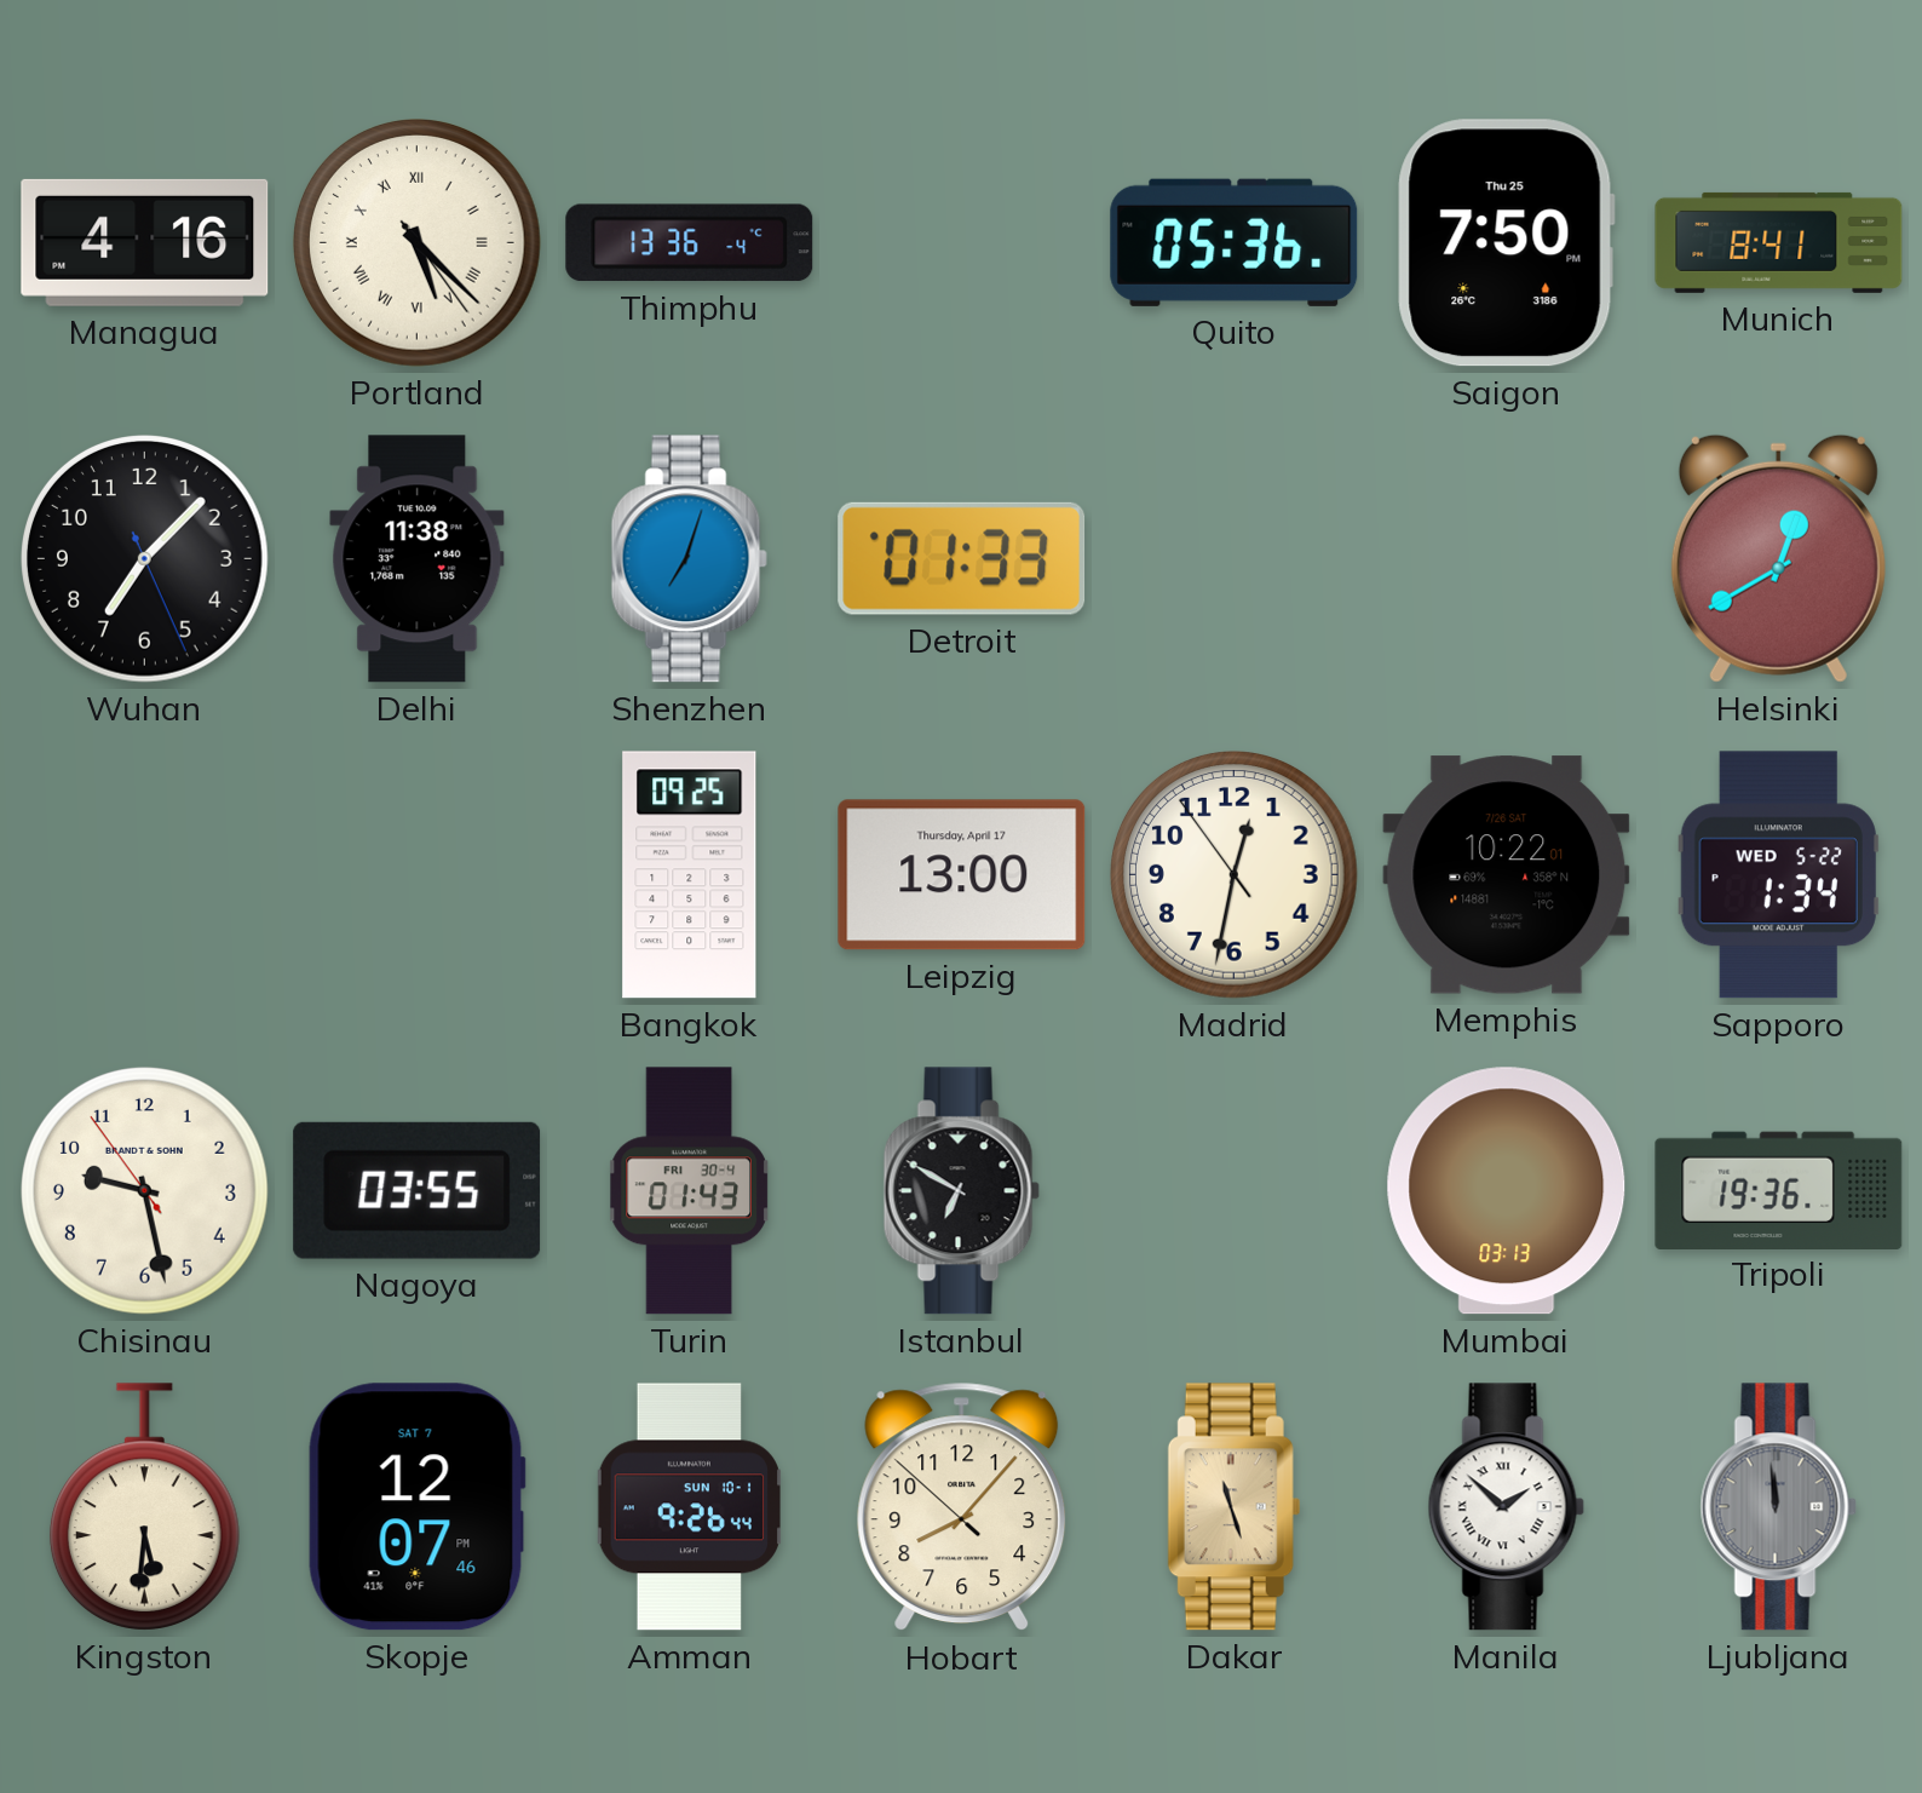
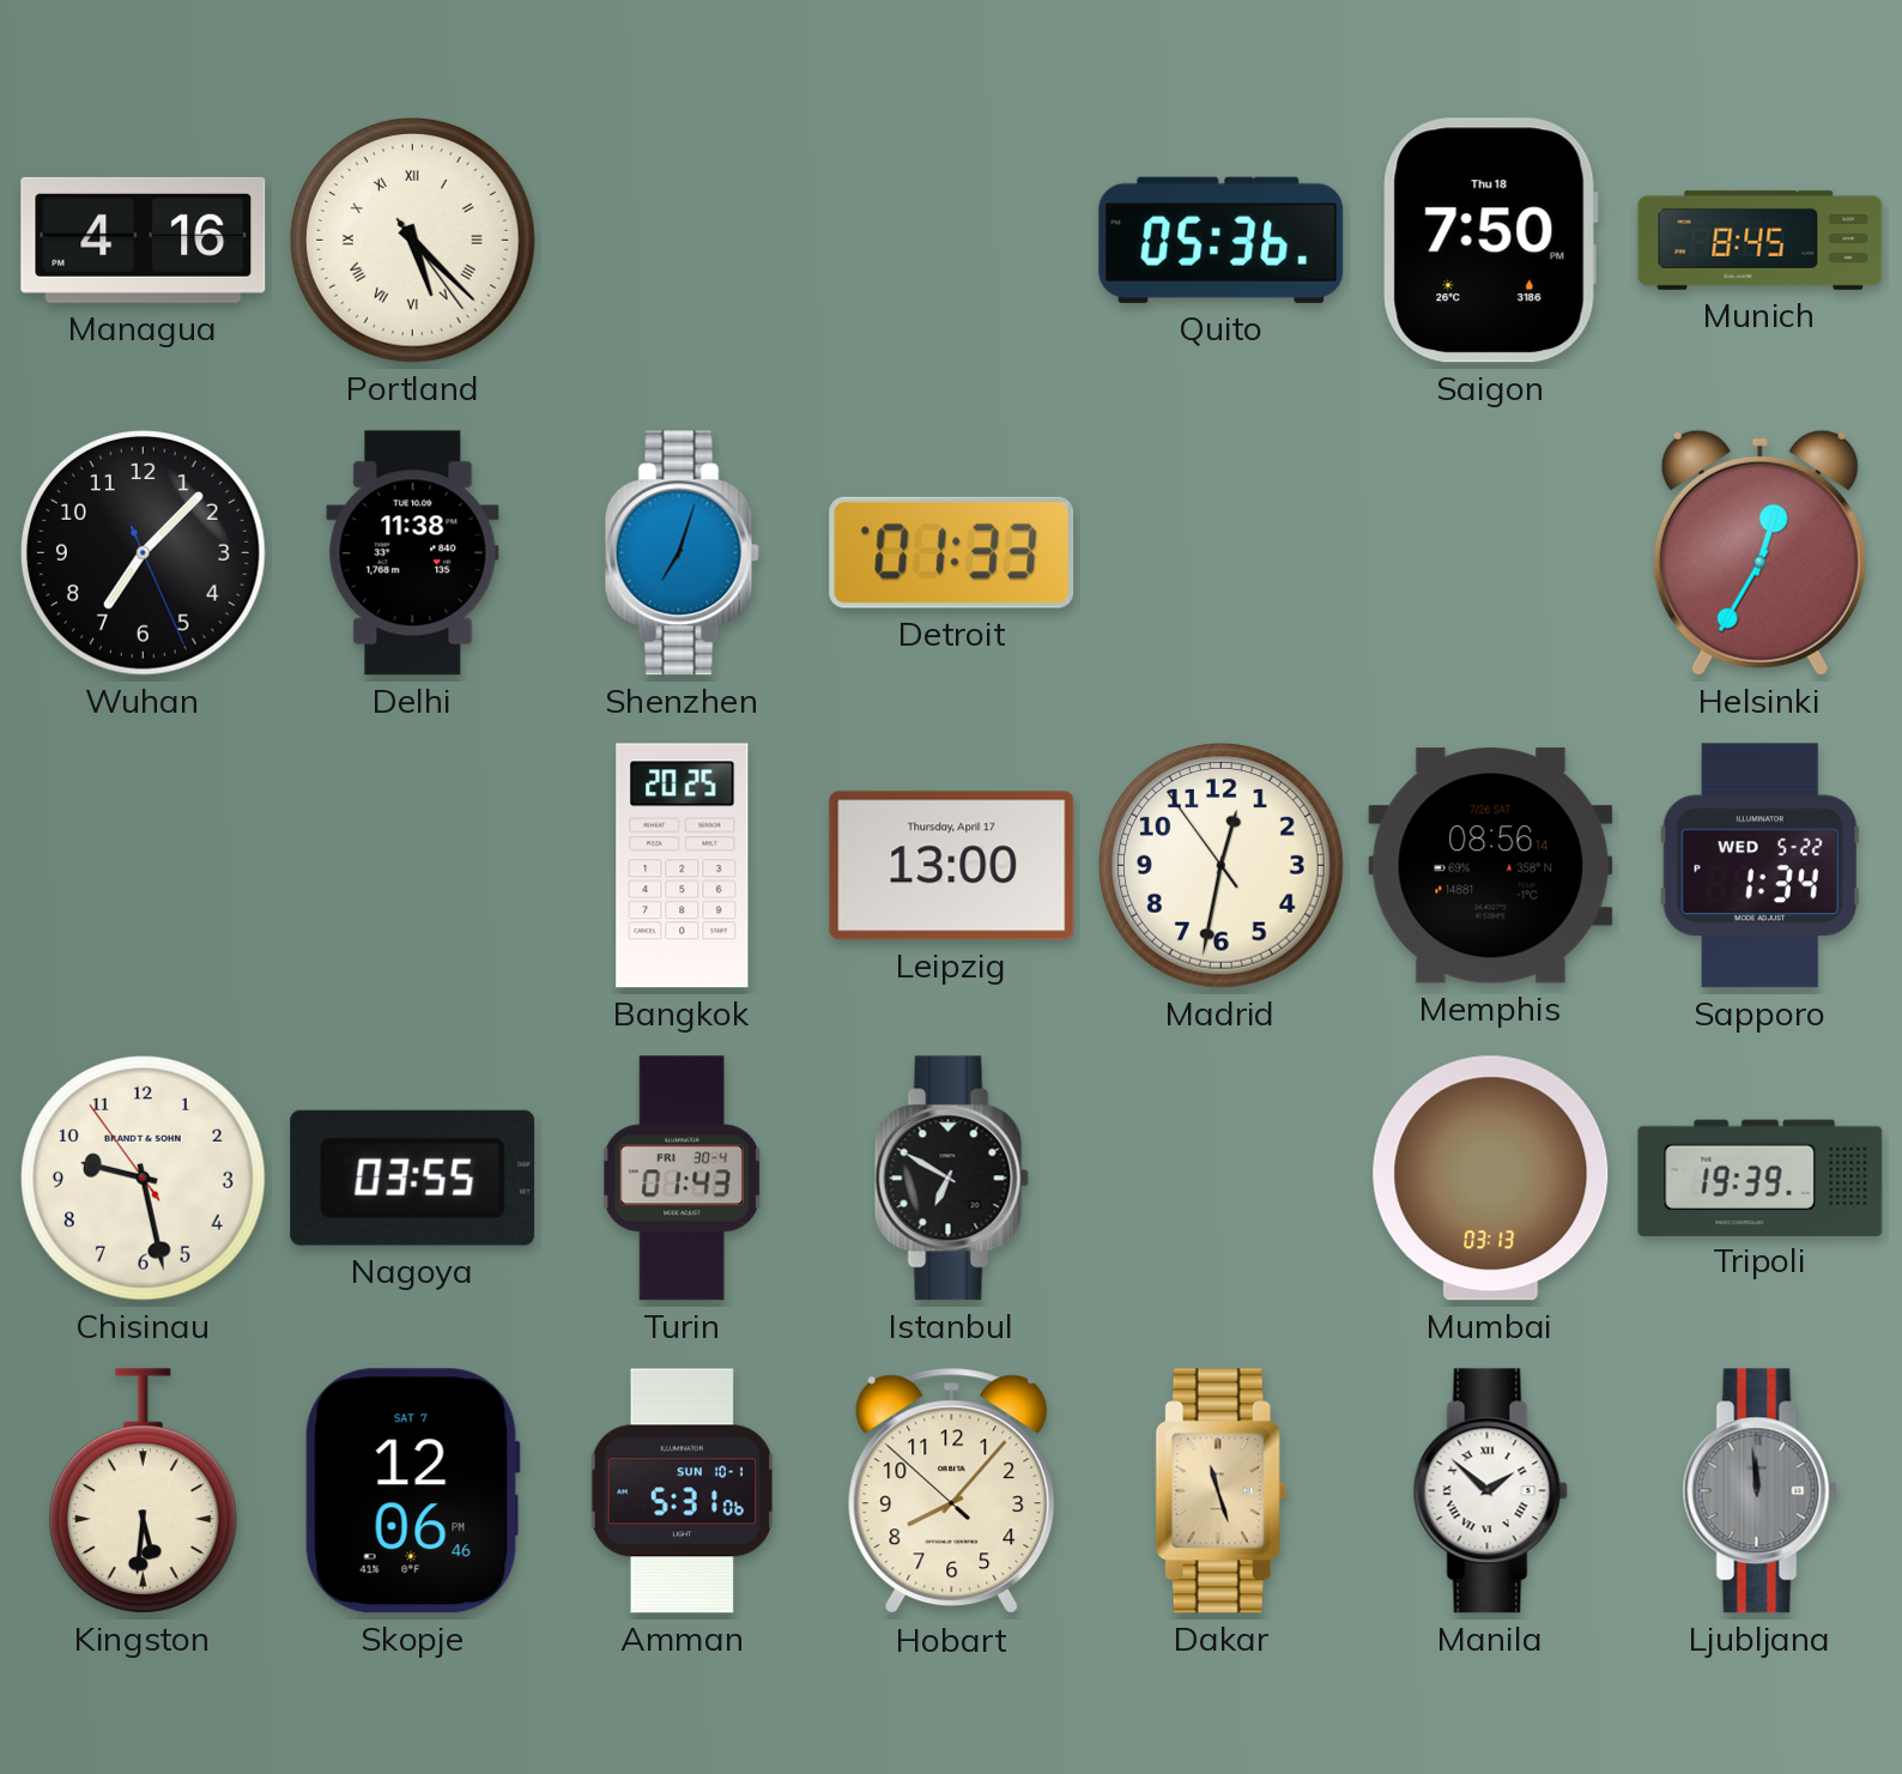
Thimphu: 13:36 -> none
Saigon date: Thu 25 -> Thu 18
Munich: 8:41 -> 8:45
Helsinki: 12:40 -> 12:35
Bangkok: 09:25 -> 20:25
Memphis: 10:22 -> 08:56
Tripoli: 19:36 -> 19:39
Skopje: 12:07 -> 12:06
Amman: 9:26 -> 5:31
